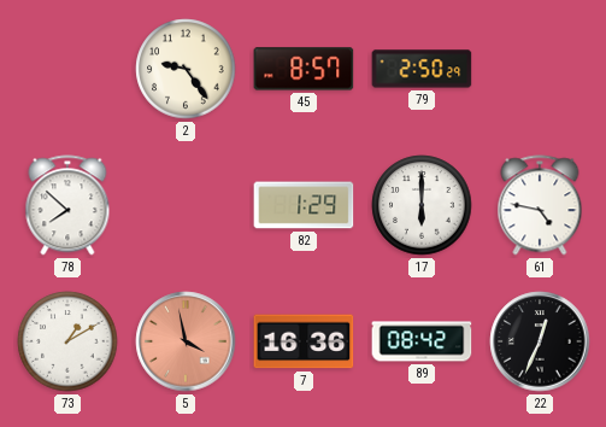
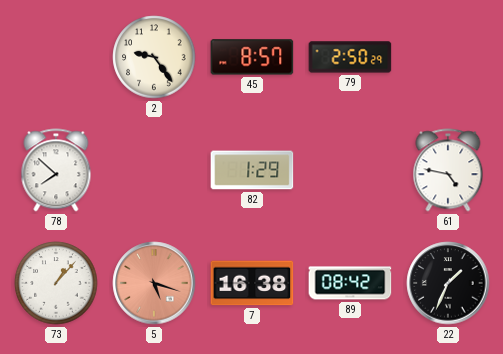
17: 6:00 -> none
73: 1:10 -> 1:07
5: 3:58 -> 5:18
7: 16:36 -> 16:38
22: 12:34 -> 1:34
